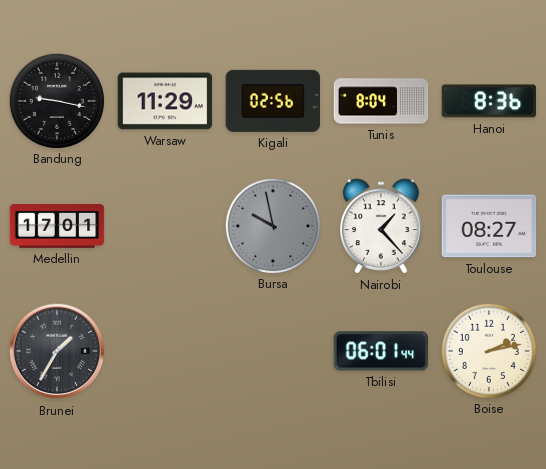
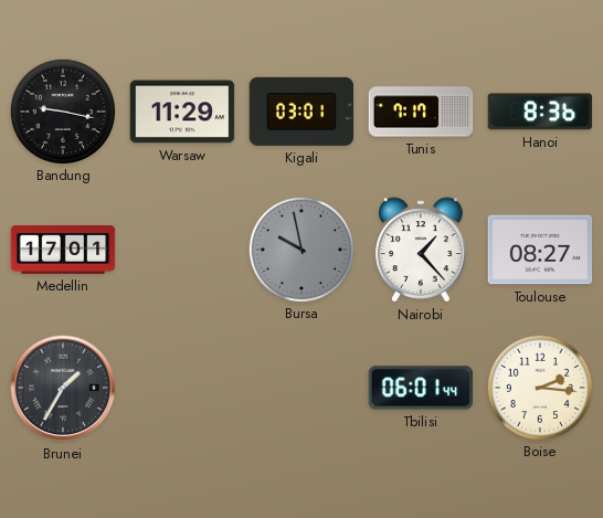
Kigali: 02:56 -> 03:01
Tunis: 8:04 -> 7:17
Boise: 2:13 -> 2:16
